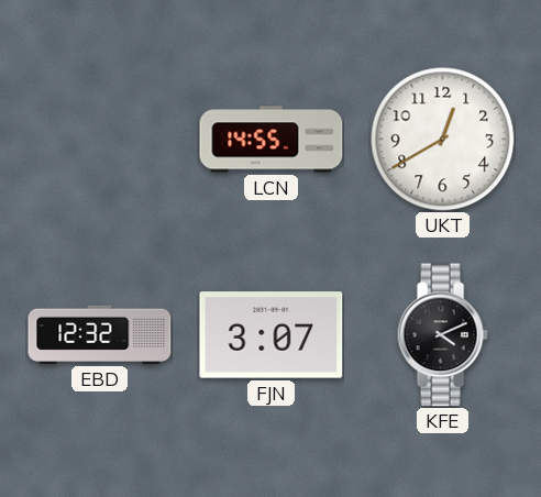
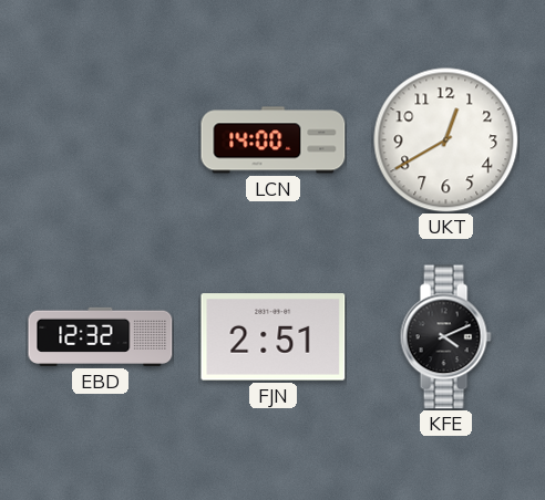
LCN: 14:55 -> 14:00
FJN: 3:07 -> 2:51
